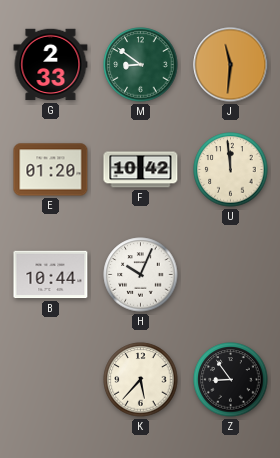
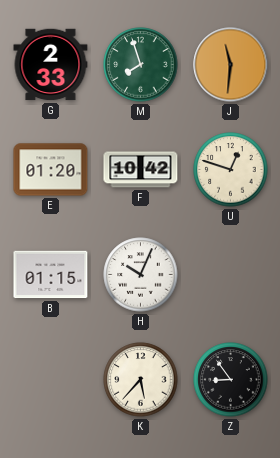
M: 8:51 -> 7:57
U: 11:59 -> 12:48
B: 10:44 -> 01:15
